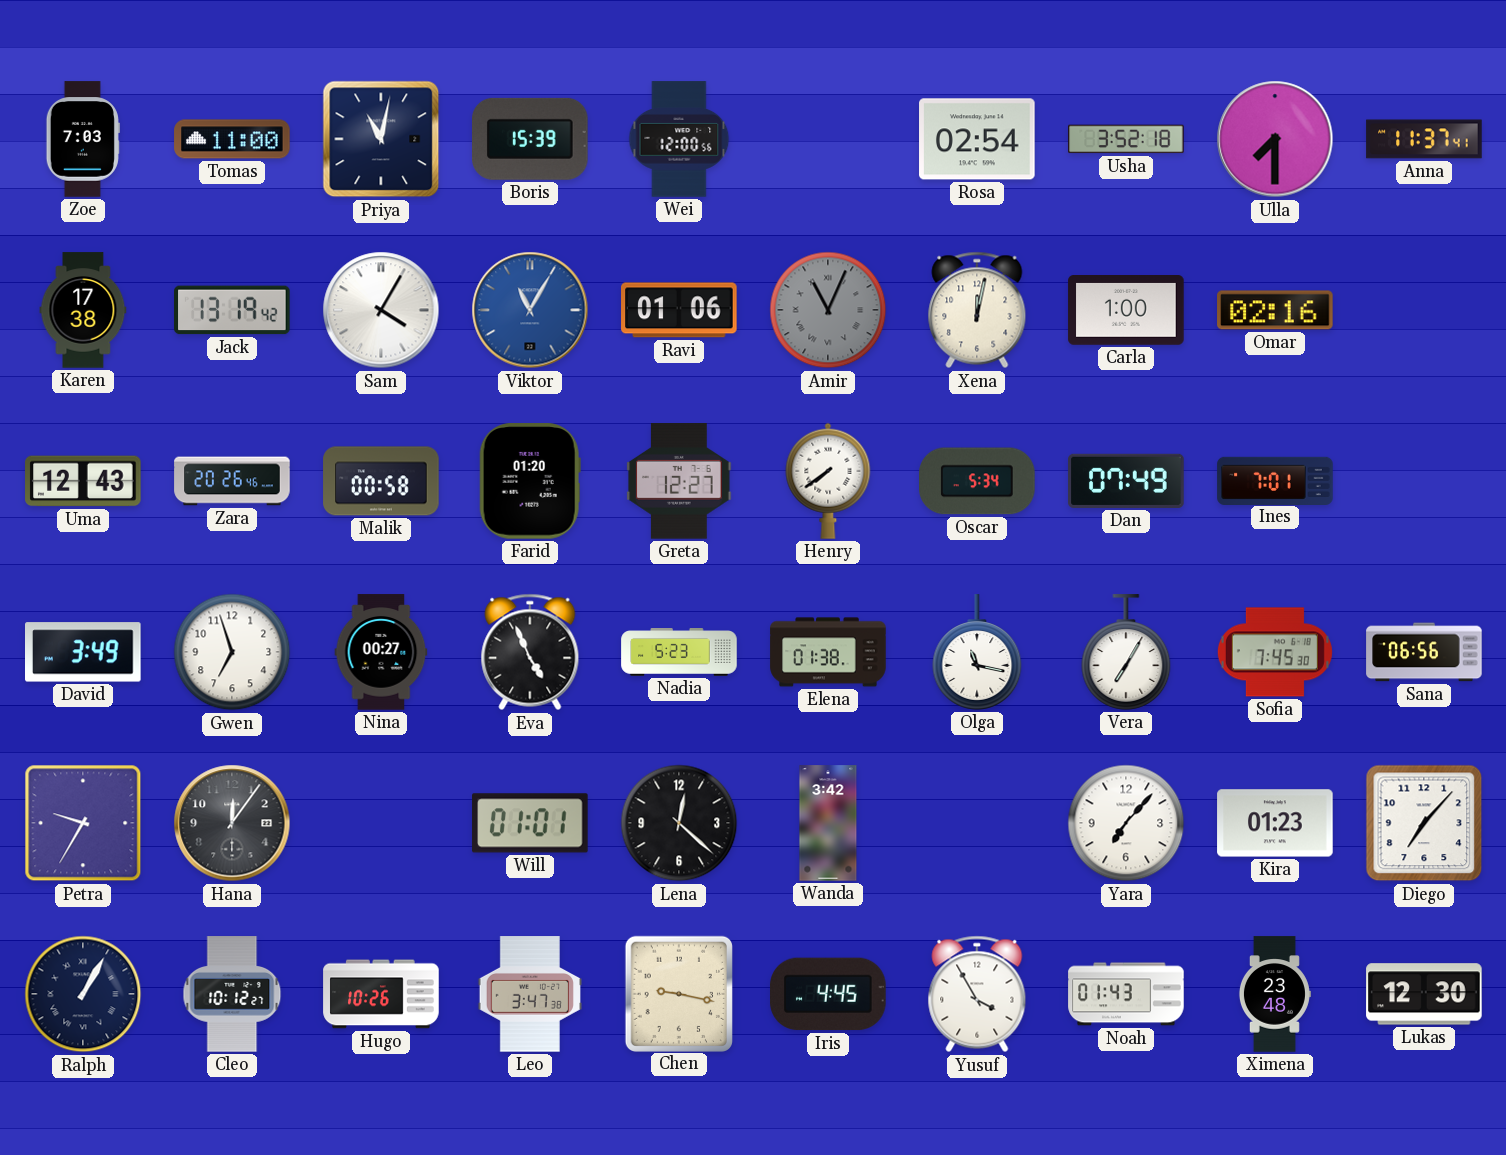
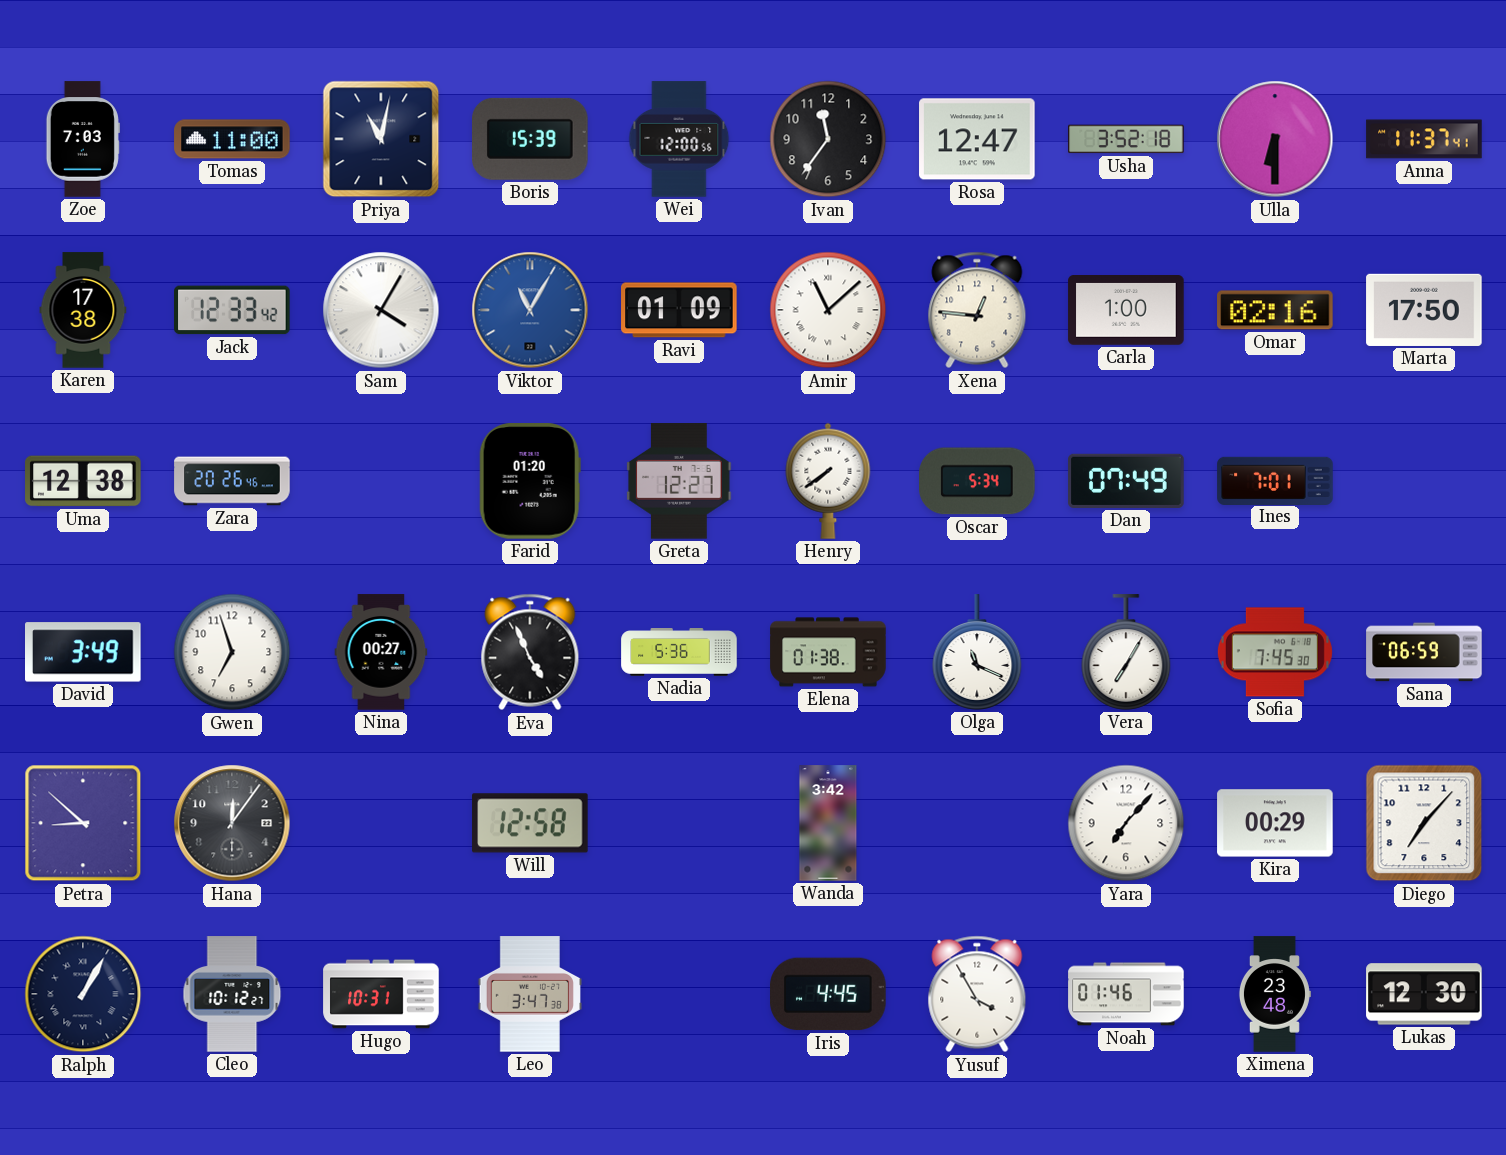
Ivan: none -> 11:36
Rosa: 02:54 -> 12:47
Ulla: 7:30 -> 6:30
Jack: 13:19 -> 12:33
Ravi: 01:06 -> 01:09
Amir: 11:04 -> 11:08
Amir dial: grey -> white
Xena: 12:02 -> 12:46
Marta: none -> 17:50
Uma: 12:43 -> 12:38
Malik: 00:58 -> none
Nadia: 5:23 -> 5:36
Olga: 11:17 -> 11:19
Sana: 06:56 -> 06:59
Petra: 9:35 -> 8:52
Will: 01:01 -> 12:58
Lena: 12:22 -> none
Kira: 01:23 -> 00:29
Hugo: 10:26 -> 10:31
Chen: 9:17 -> none
Noah: 01:43 -> 01:46
